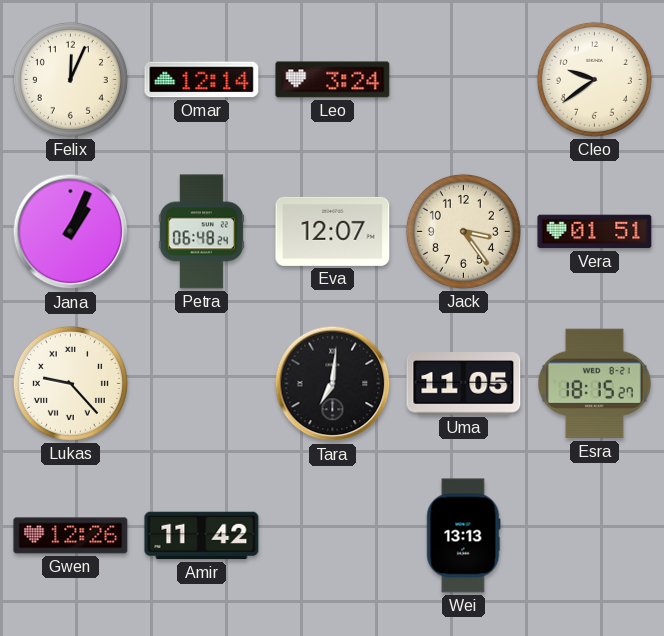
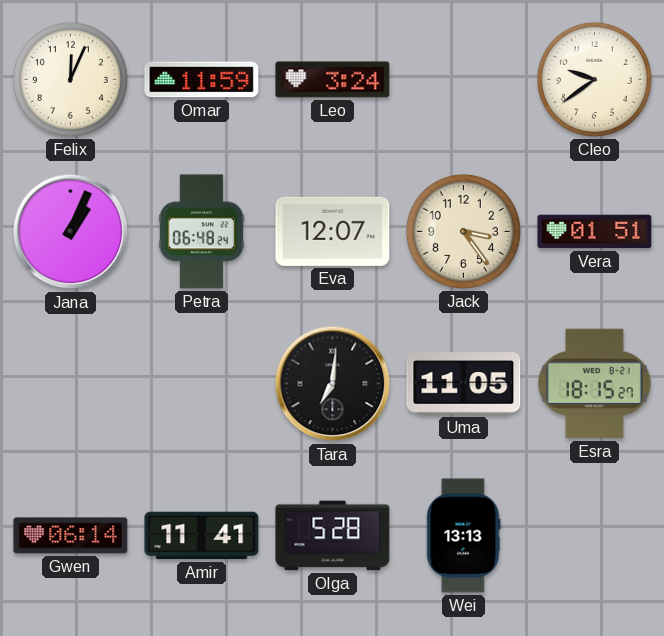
Omar: 12:14 -> 11:59
Lukas: 9:23 -> none
Gwen: 12:26 -> 06:14
Amir: 11:42 -> 11:41
Olga: none -> 5:28
